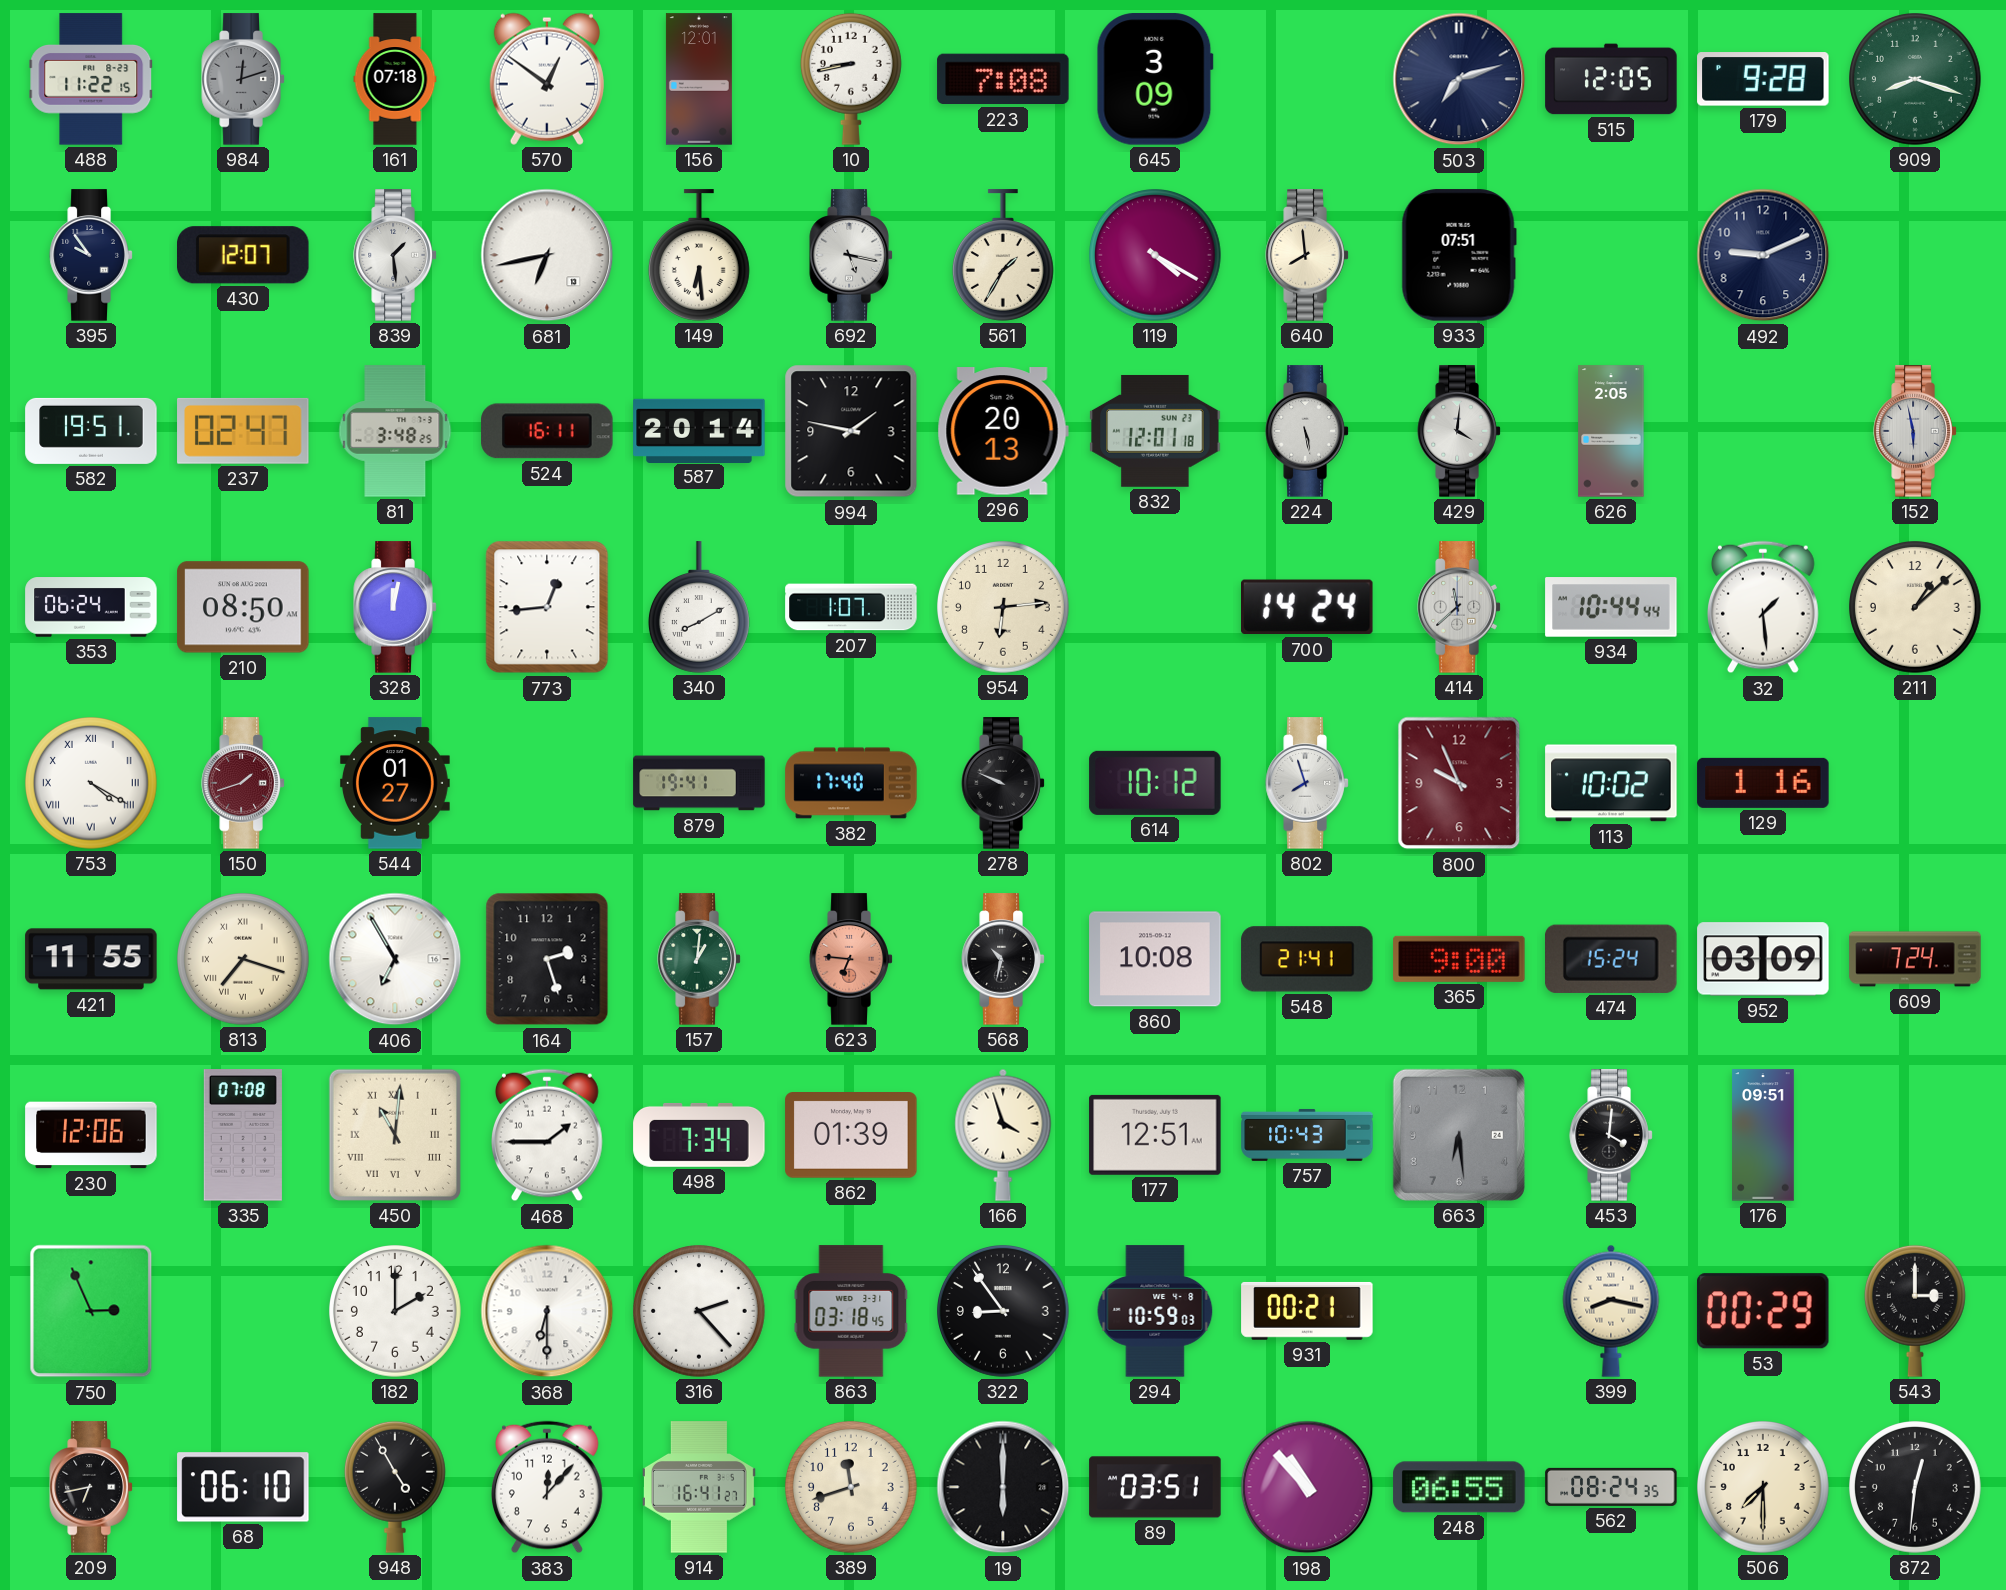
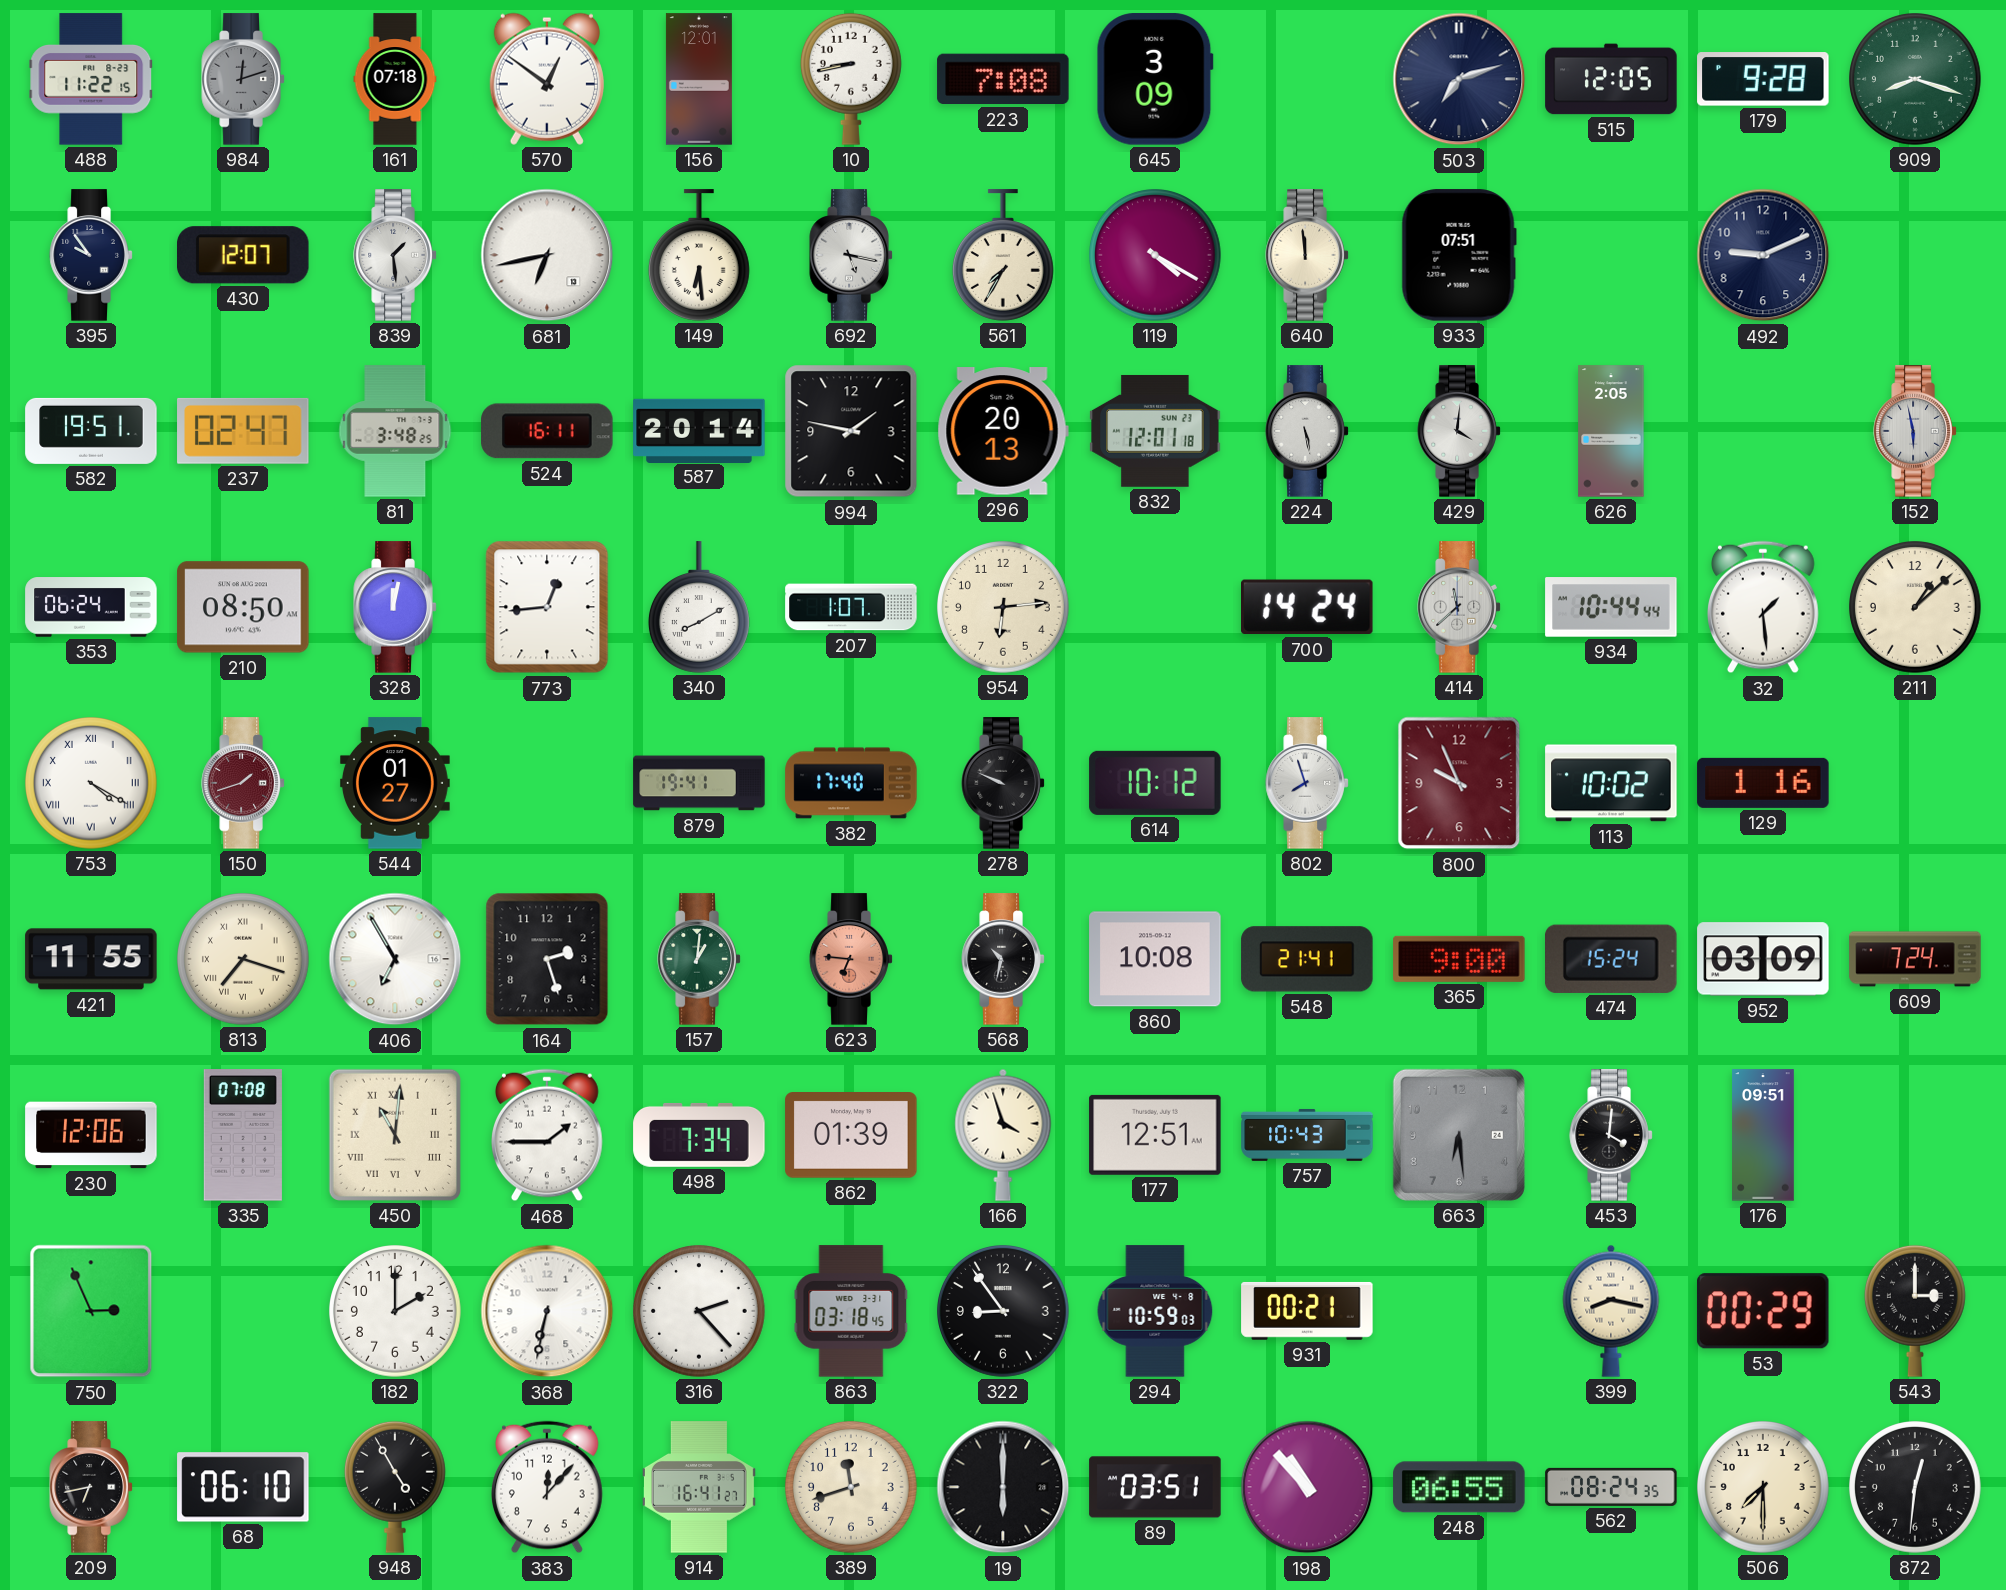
561: 1:35 -> 7:35
640: 7:59 -> 11:59
368: 6:30 -> 6:32
